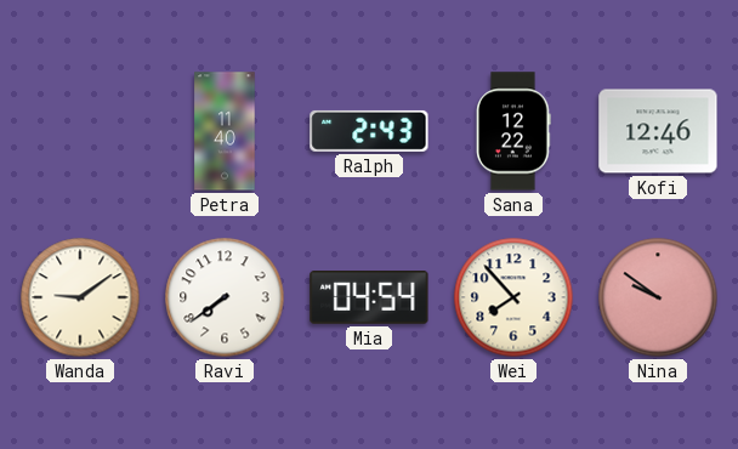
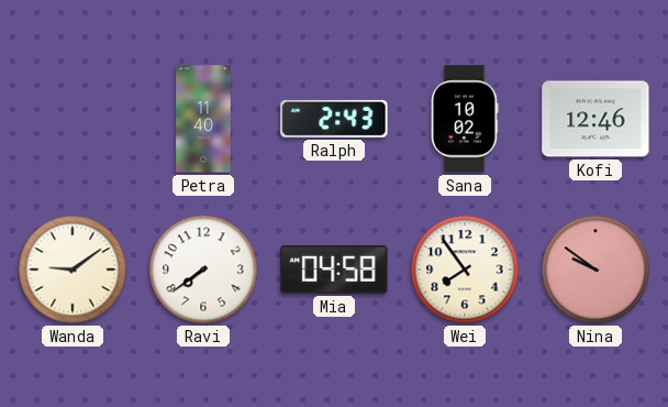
Sana: 12:22 -> 10:02
Mia: 04:54 -> 04:58
Wei: 7:53 -> 7:54
